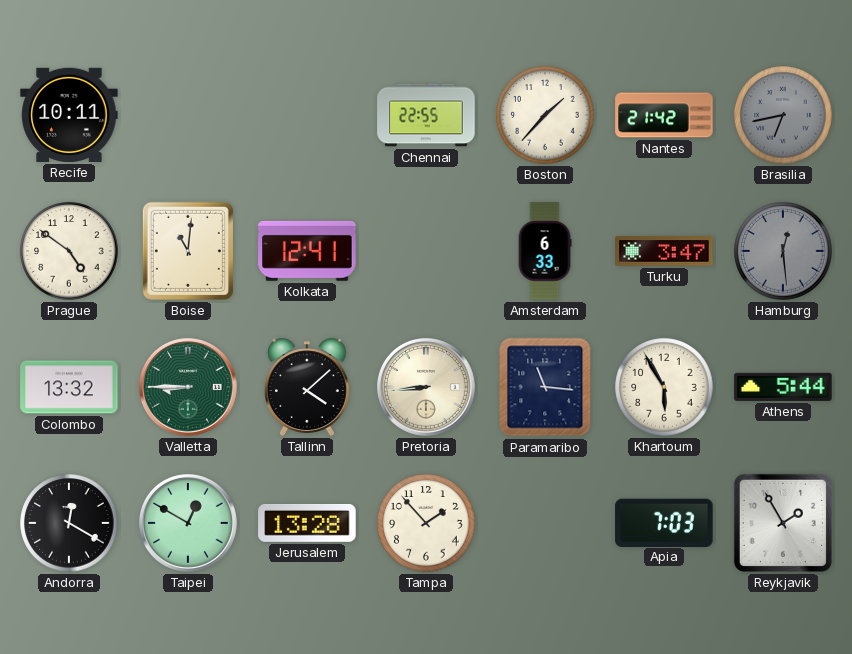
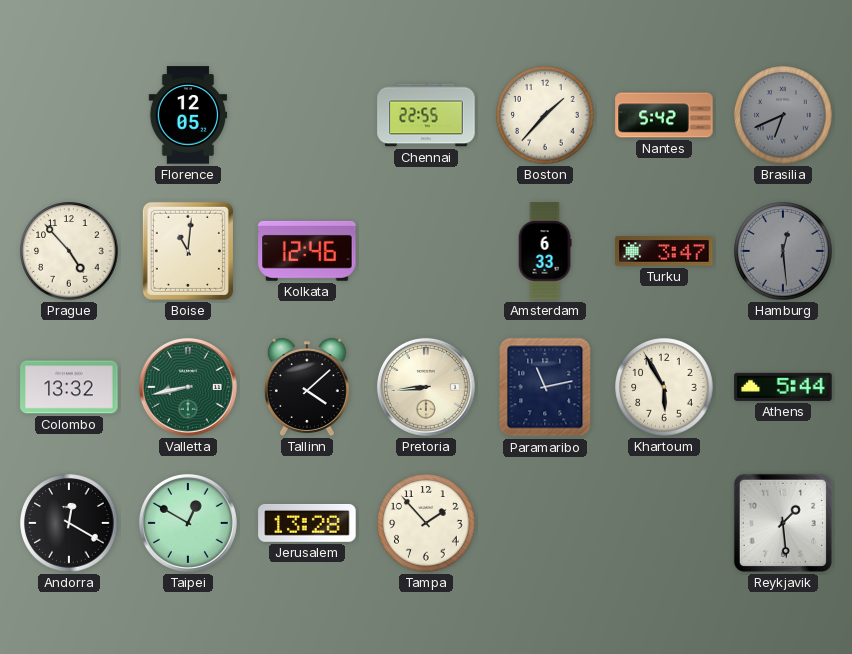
Recife: 10:11 -> none
Florence: none -> 12:05
Nantes: 21:42 -> 5:42
Brasilia: 6:43 -> 6:41
Prague: 4:51 -> 4:53
Kolkata: 12:41 -> 12:46
Valletta: 8:45 -> 8:43
Paramaribo: 11:16 -> 11:13
Apia: 7:03 -> none
Reykjavik: 1:55 -> 1:29
